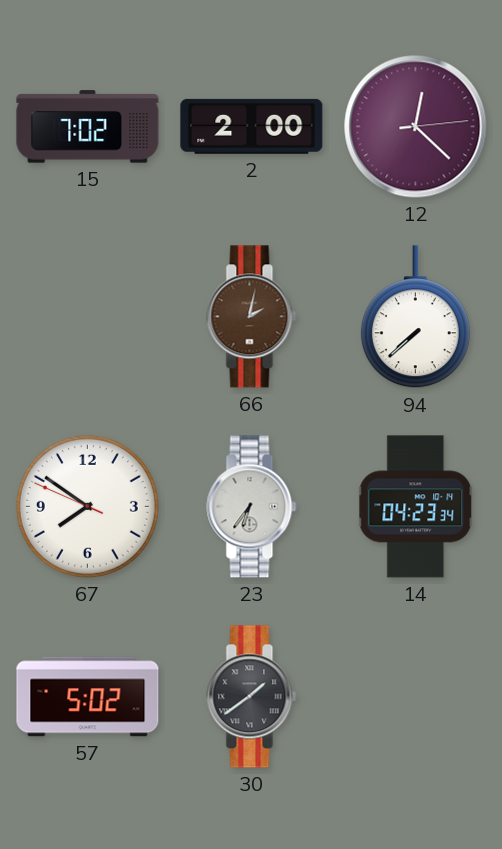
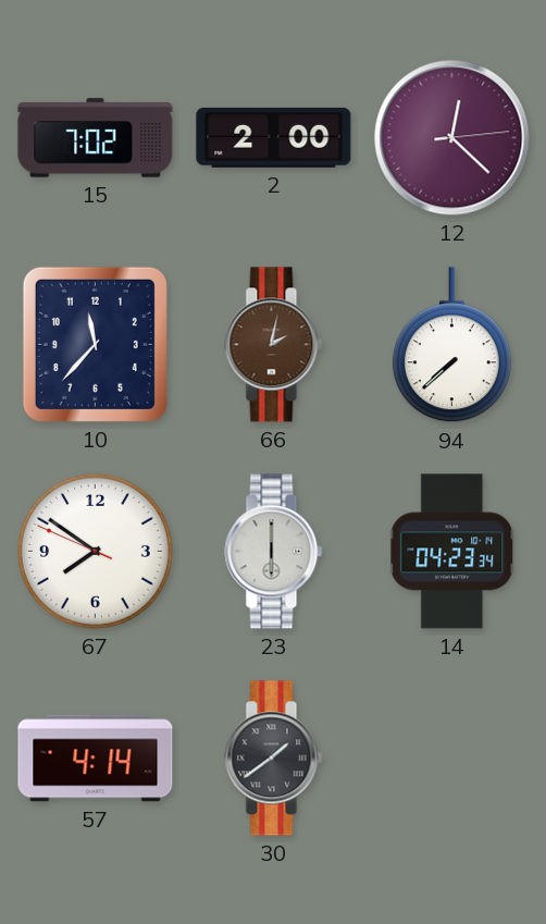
10: none -> 11:37
23: 6:36 -> 6:00
57: 5:02 -> 4:14
